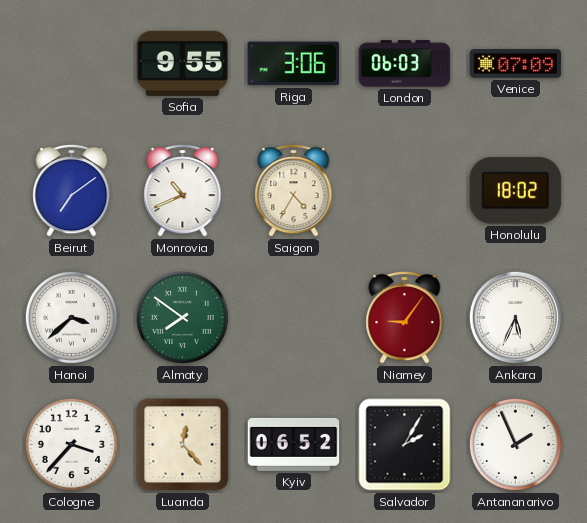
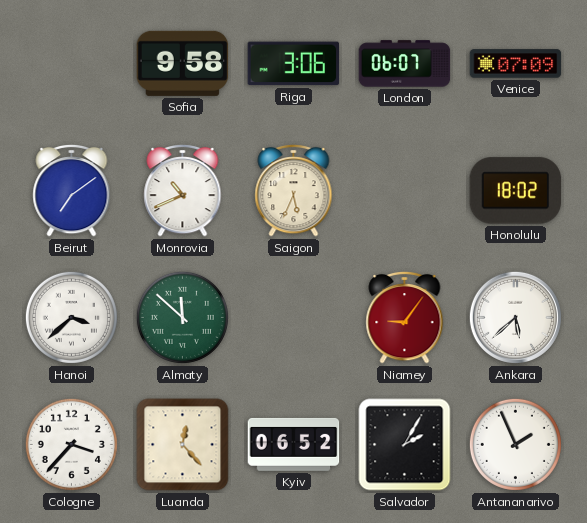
Sofia: 9:55 -> 9:58
London: 06:03 -> 06:07
Saigon: 4:35 -> 5:34
Almaty: 7:51 -> 11:52
Ankara: 5:34 -> 5:38
